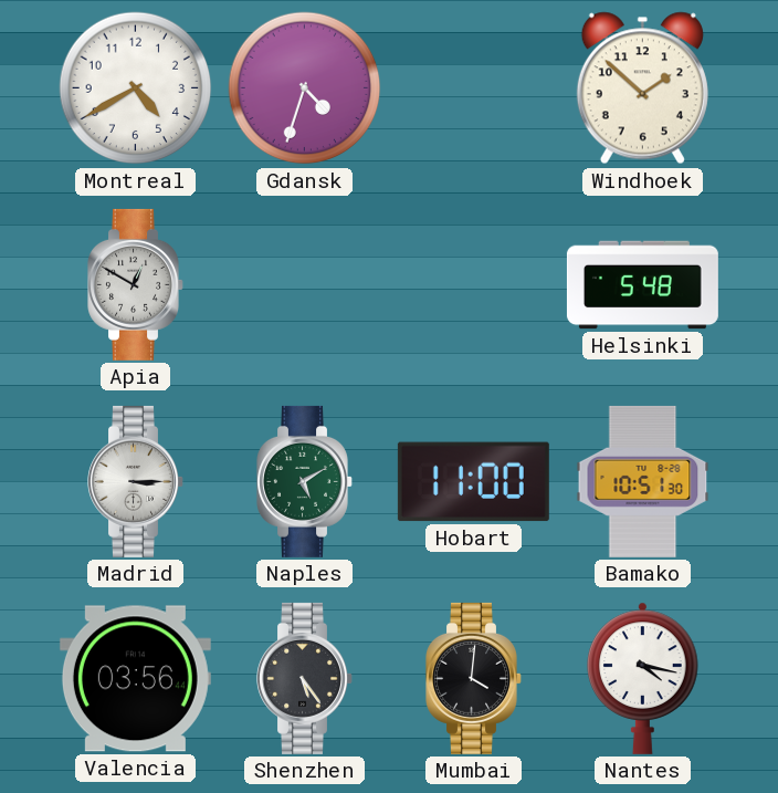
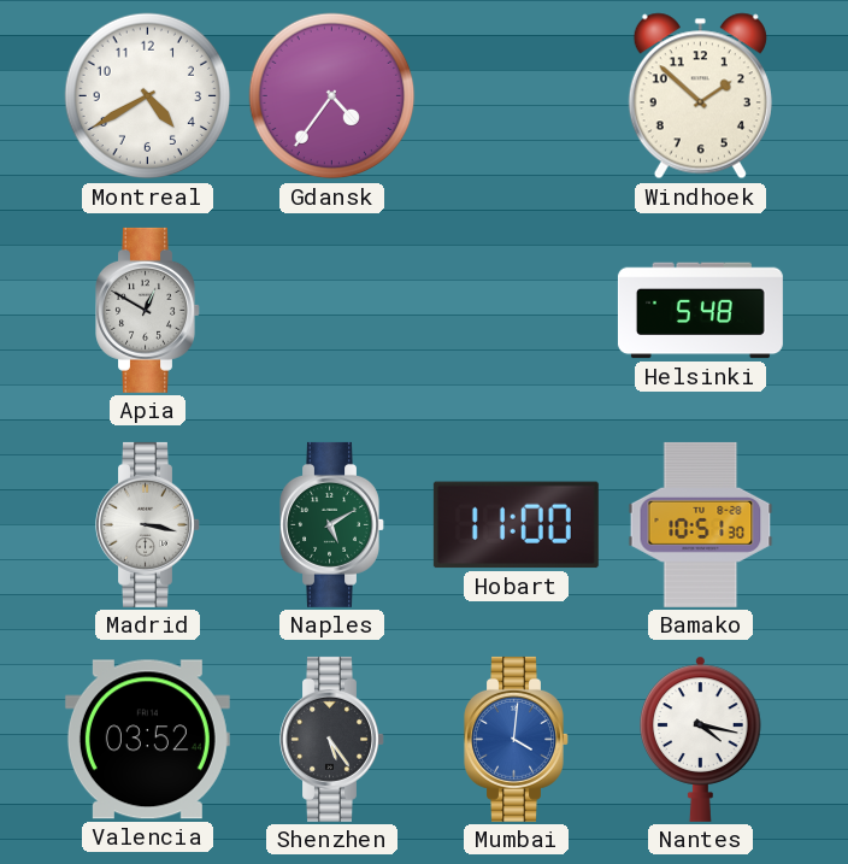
Gdansk: 4:33 -> 4:36
Madrid: 3:15 -> 3:17
Valencia: 03:56 -> 03:52
Mumbai dial: black -> blue
